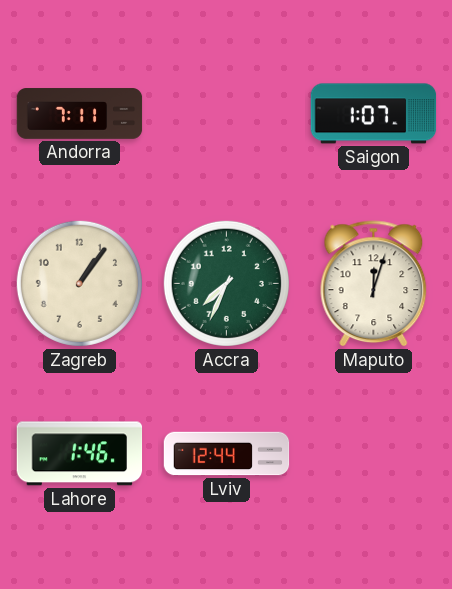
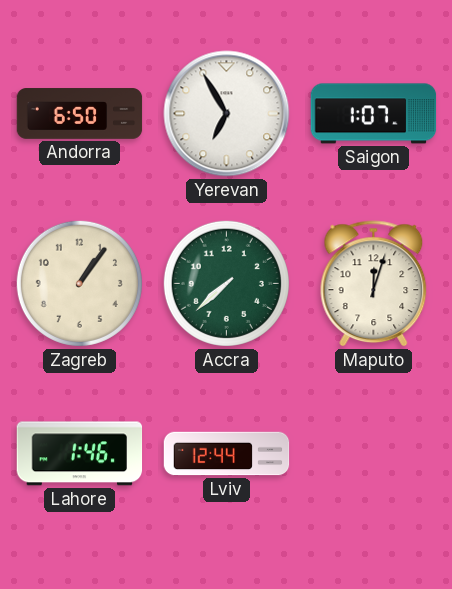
Andorra: 7:11 -> 6:50
Yerevan: none -> 6:55
Accra: 7:34 -> 7:38
